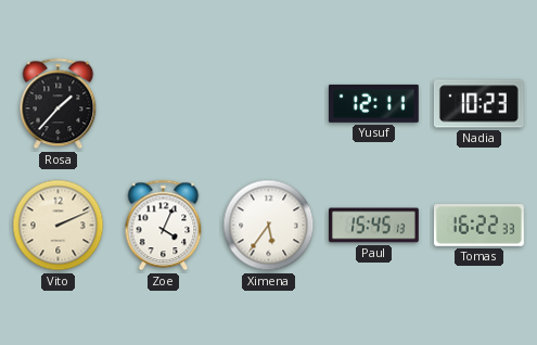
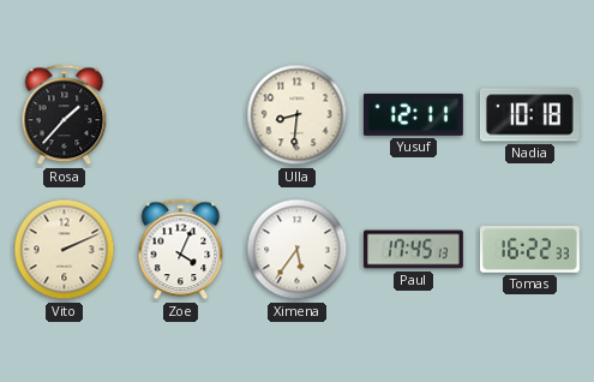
Ulla: none -> 8:31
Nadia: 10:23 -> 10:18
Paul: 15:45 -> 17:45
